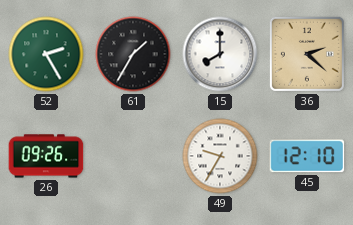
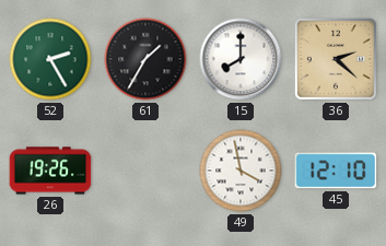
26: 09:26 -> 19:26
49: 9:35 -> 3:58
